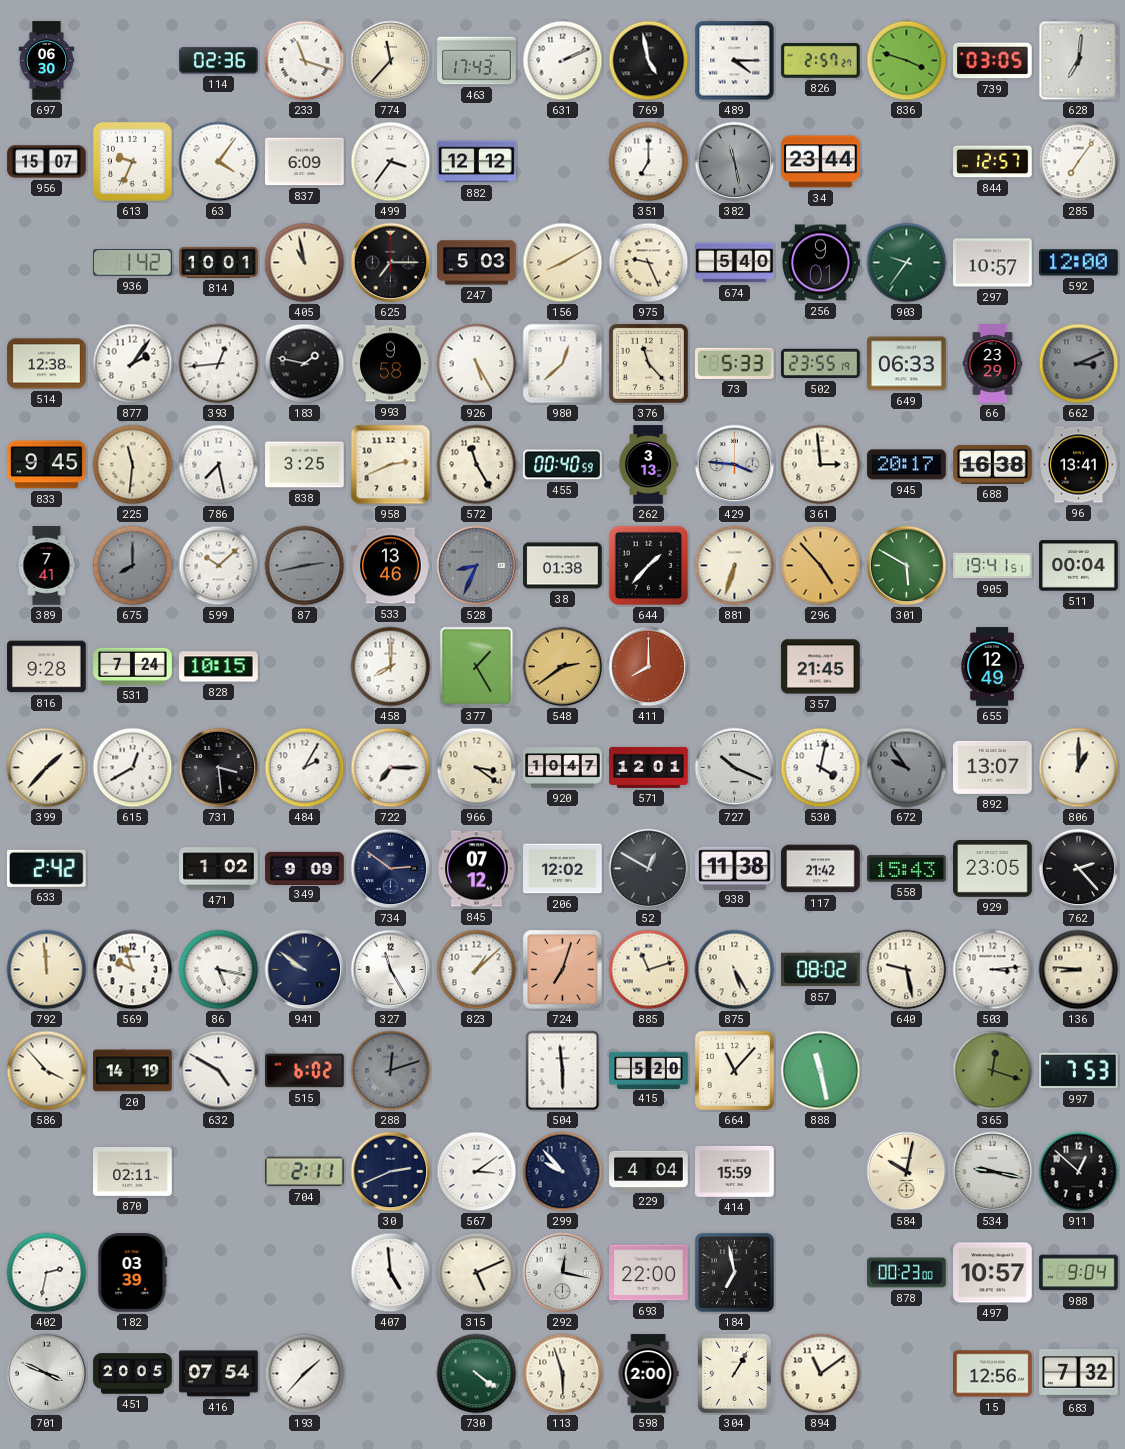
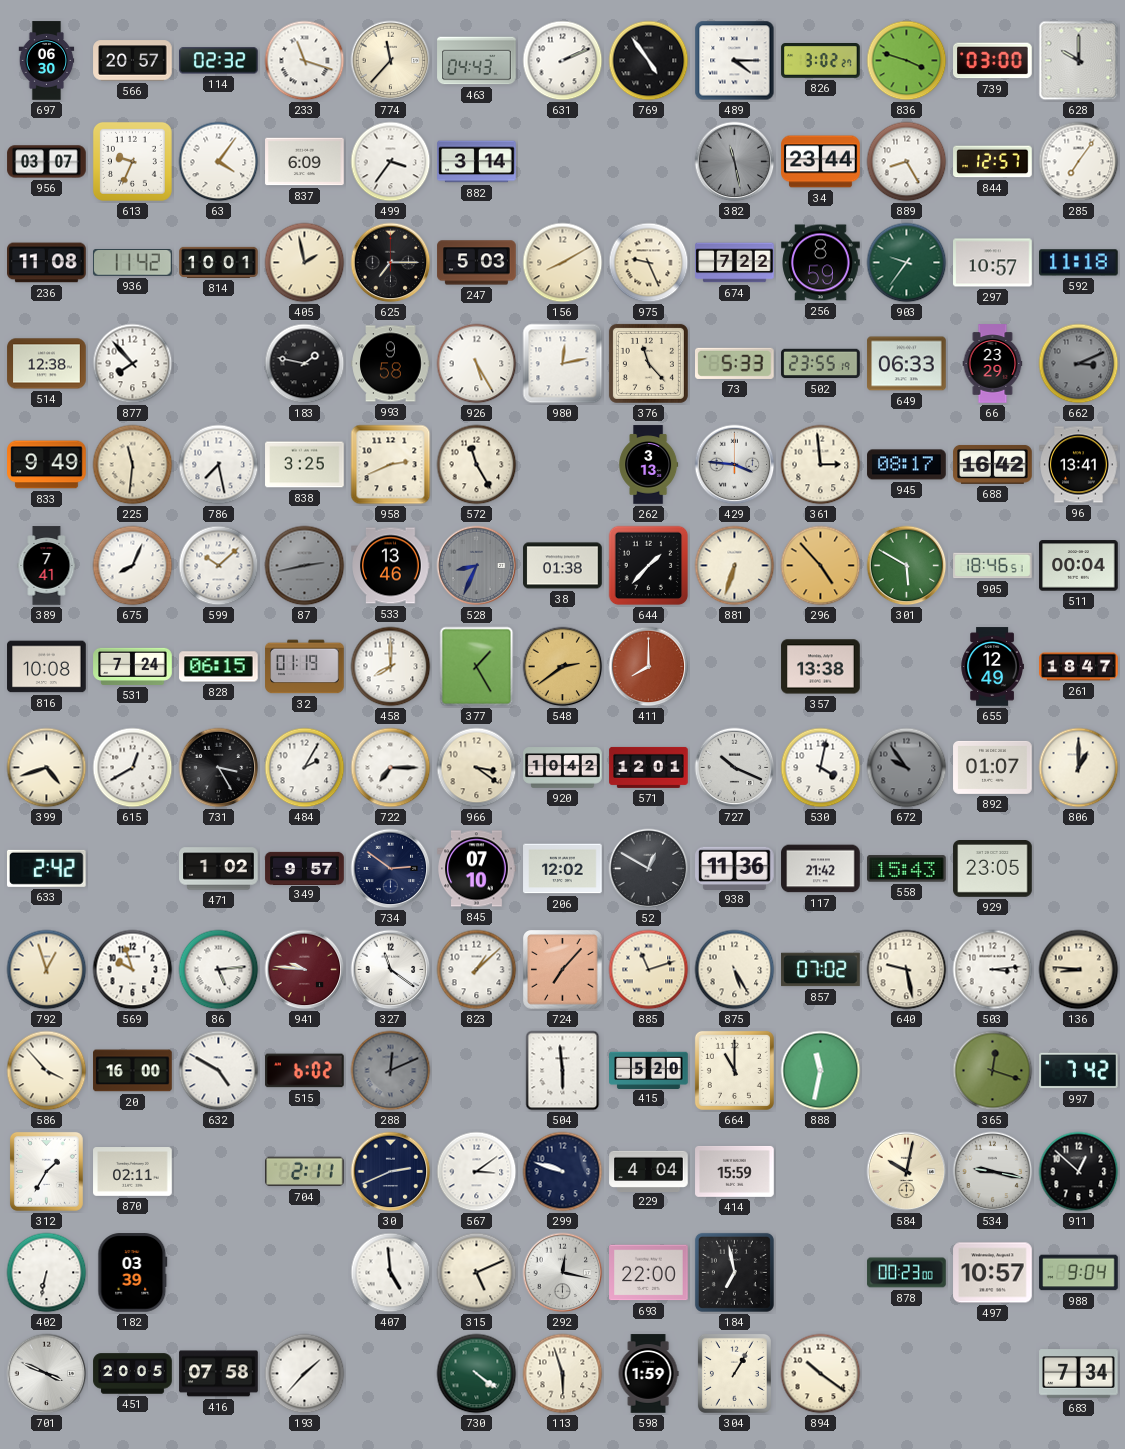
566: none -> 20:57
114: 02:36 -> 02:32
463: 17:43 -> 04:43
769: 4:58 -> 4:54
826: 2:57 -> 3:02
739: 03:05 -> 03:00
628: 7:01 -> 10:00
956: 15:07 -> 03:07
882: 12:12 -> 3:14
351: 7:00 -> none
889: none -> 8:25
236: none -> 11:08
936: 1:42 -> 11:42
405: 10:58 -> 1:58
674: 5:40 -> 7:22
256: 9:01 -> 8:59
592: 12:00 -> 11:18
877: 2:06 -> 7:53
393: 12:44 -> none
980: 12:38 -> 12:13
833: 9:45 -> 9:49
455: 00:40 -> none
945: 20:17 -> 08:17
688: 16:38 -> 16:42
675: 8:00 -> 8:04
675 dial: grey -> white
905: 19:41 -> 18:46
816: 9:28 -> 10:08
828: 10:15 -> 06:15
32: none -> 01:19
357: 21:45 -> 13:38
261: none -> 18:47
399: 1:37 -> 4:42
731: 3:29 -> 3:25
920: 10:47 -> 10:42
892: 13:07 -> 01:07
349: 9:09 -> 9:57
845: 07:12 -> 07:10
938: 11:38 -> 11:36
762: 2:23 -> none
792: 11:59 -> 12:57
86: 5:17 -> 5:14
941: 9:51 -> 9:46
941 dial: navy -> burgundy
327: 11:25 -> 11:21
724: 7:03 -> 7:07
857: 08:02 -> 07:02
20: 14:19 -> 16:00
288: 12:12 -> 12:11
664: 11:07 -> 11:00
888: 11:28 -> 11:32
997: 7:53 -> 7:42
312: none -> 1:35
299: 9:53 -> 9:48
402: 2:32 -> 6:32
416: 07:54 -> 07:58
598: 2:00 -> 1:59
894: 11:09 -> 10:21
15: 12:56 -> none
683: 7:32 -> 7:34
